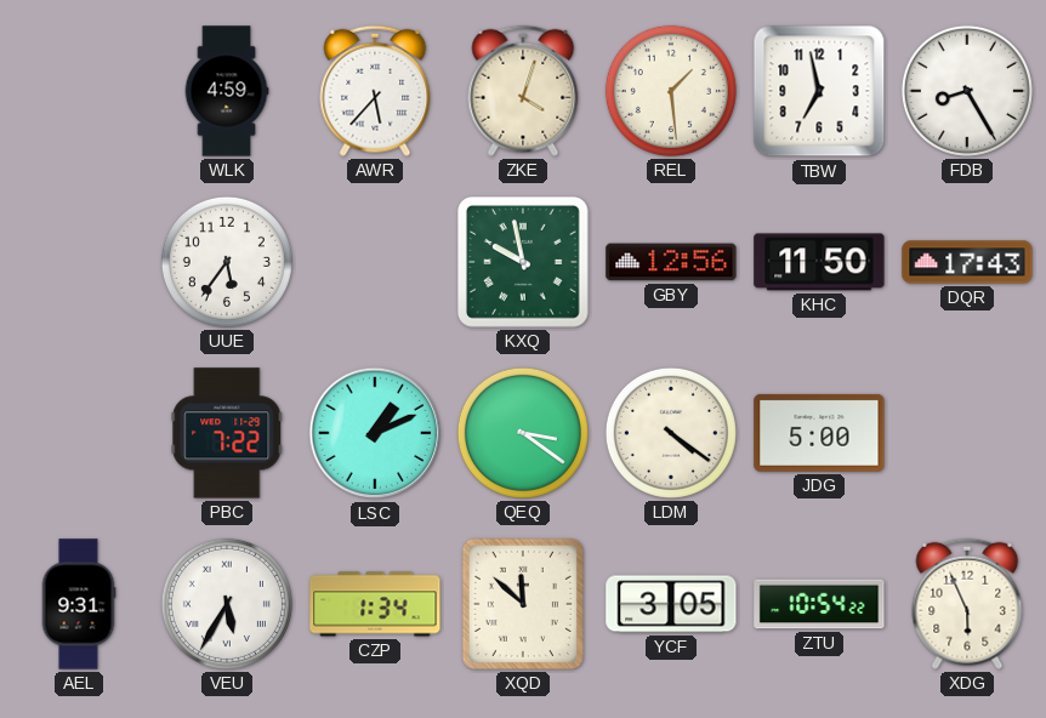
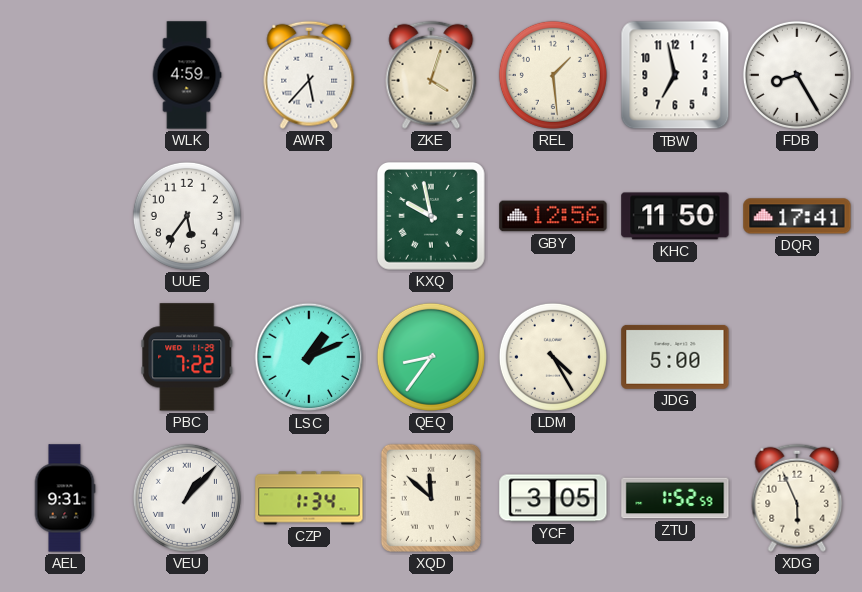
DQR: 17:43 -> 17:41
QEQ: 3:21 -> 8:36
LDM: 4:21 -> 4:25
VEU: 5:35 -> 1:07
ZTU: 10:54 -> 1:52
